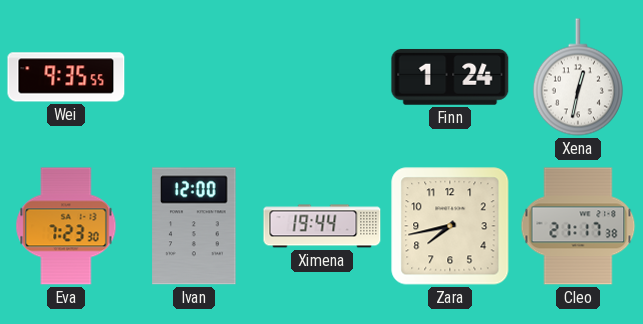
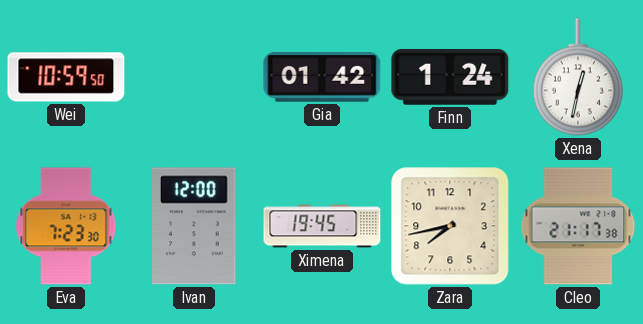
Wei: 9:35 -> 10:59
Gia: none -> 01:42
Ximena: 19:44 -> 19:45
